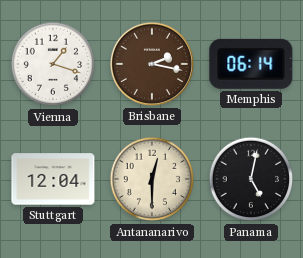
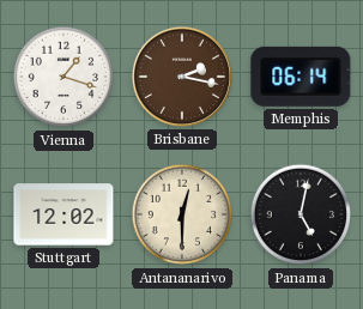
Stuttgart: 12:04 -> 12:02
